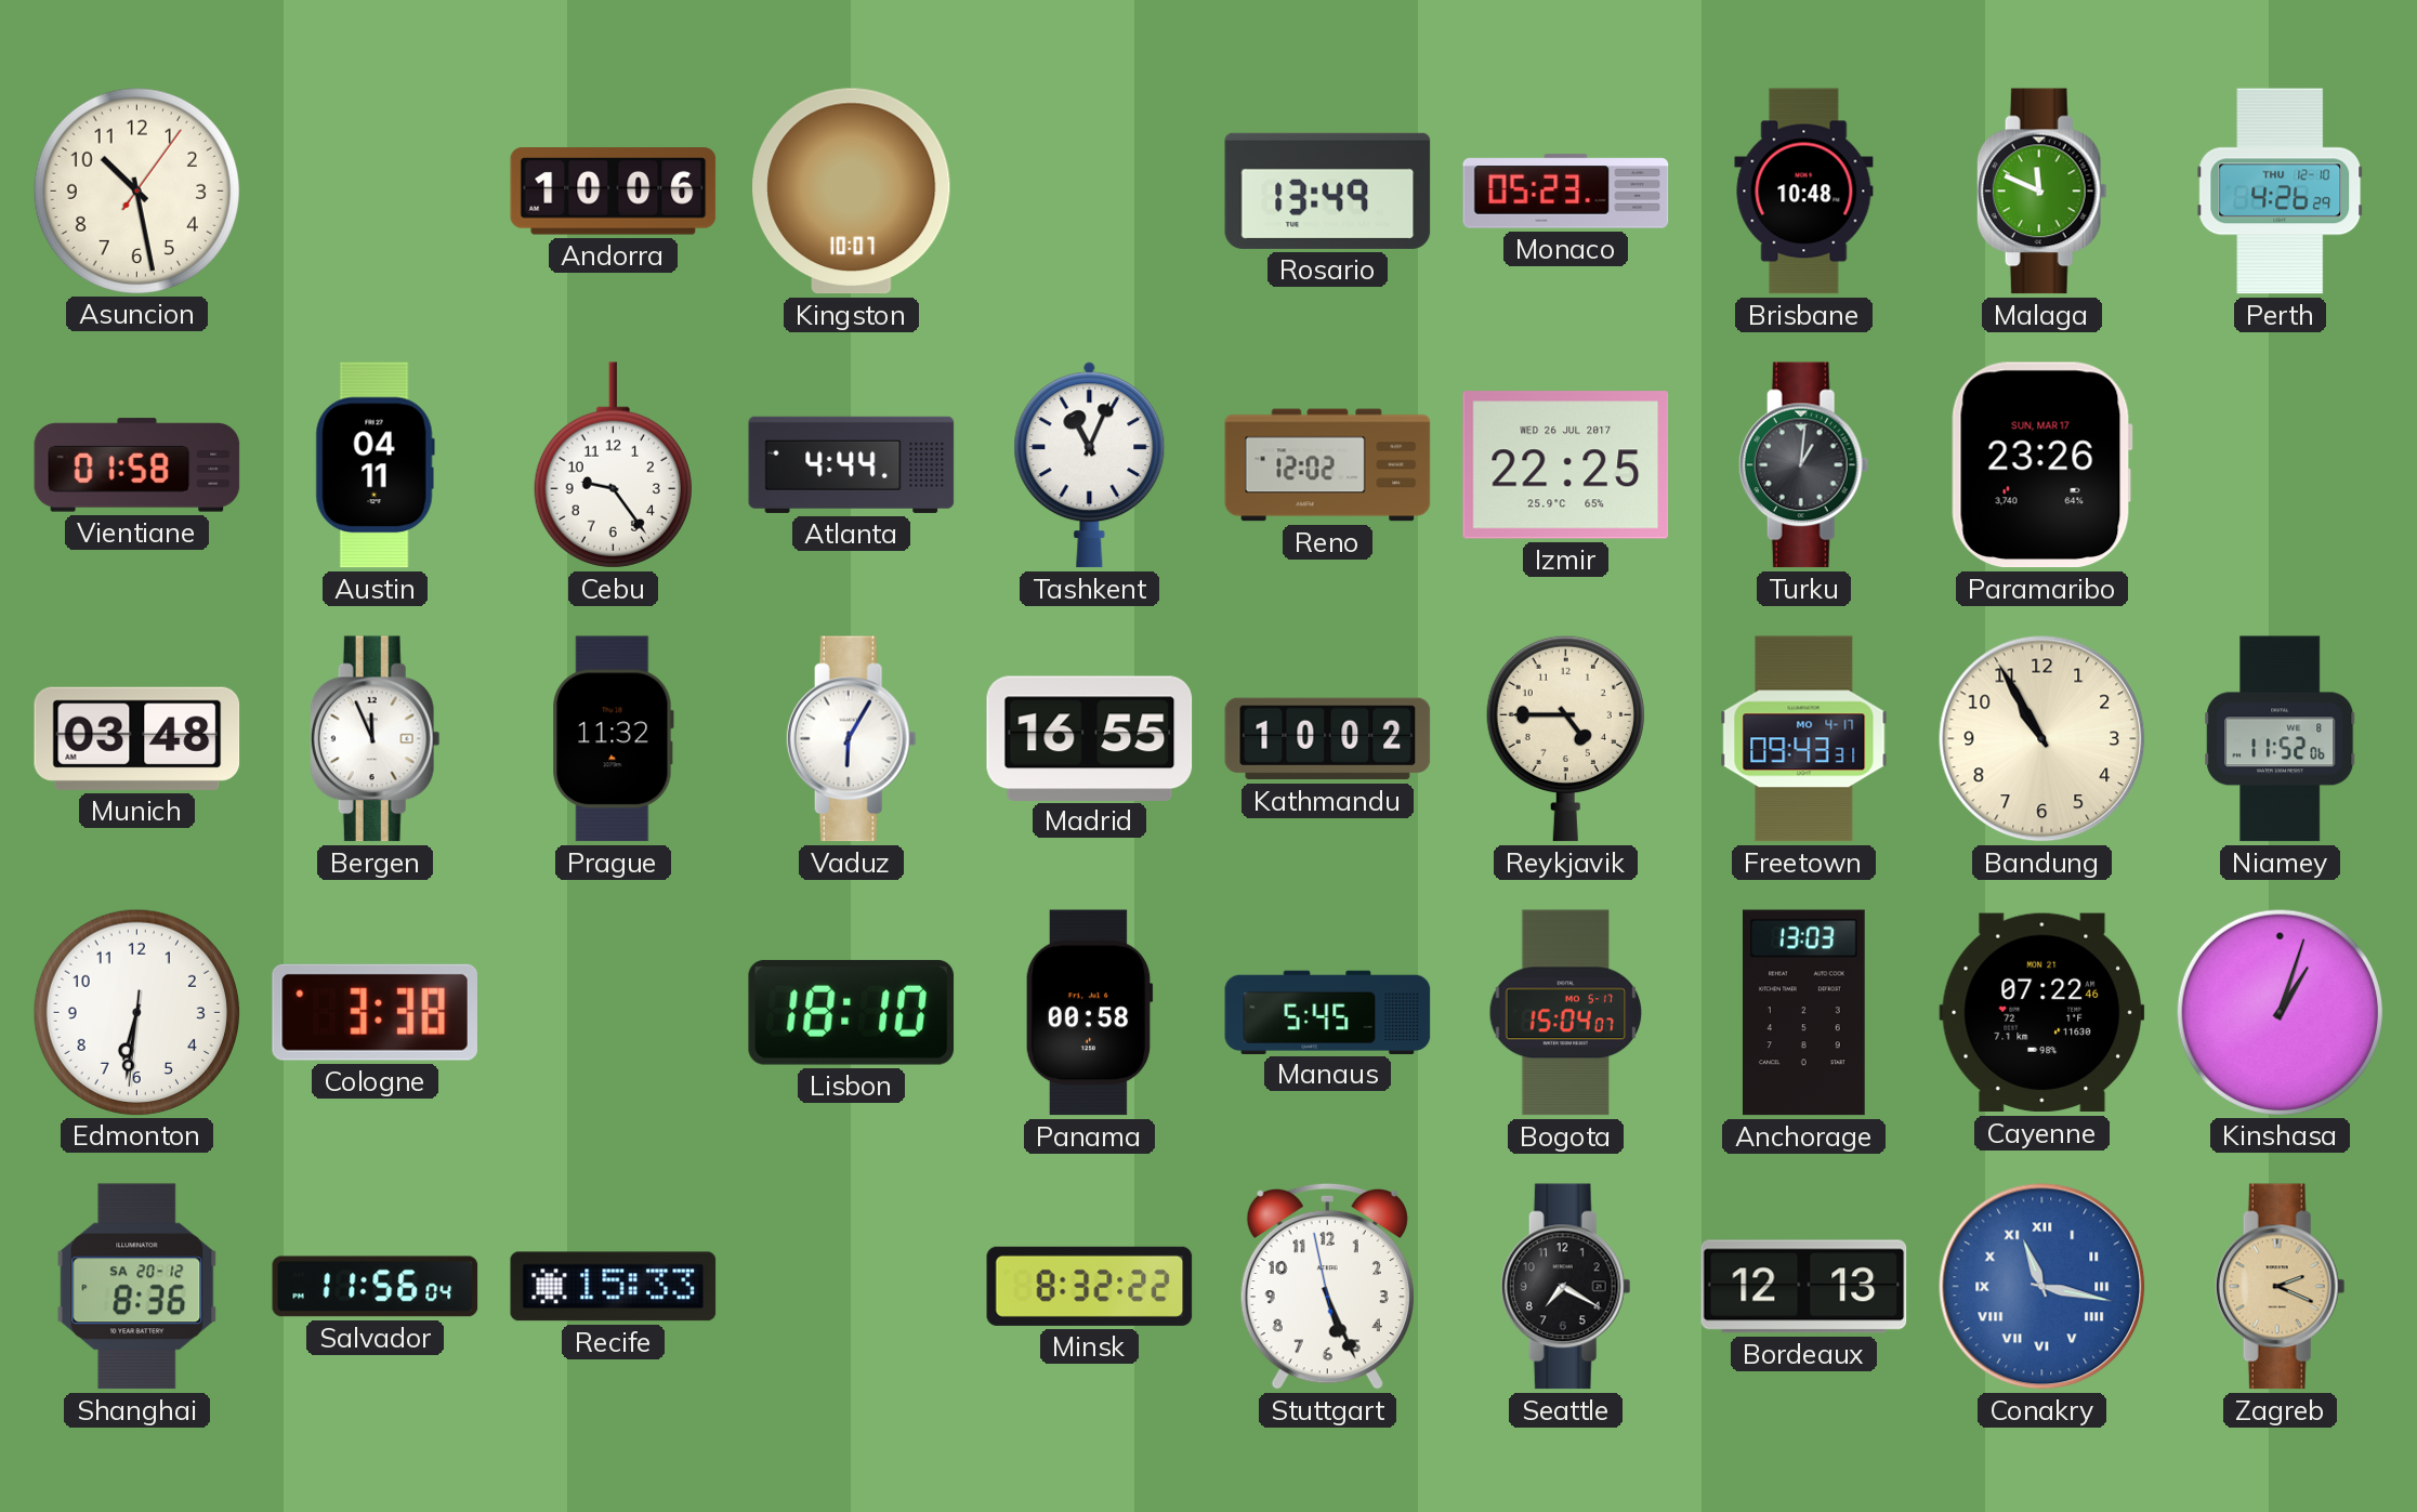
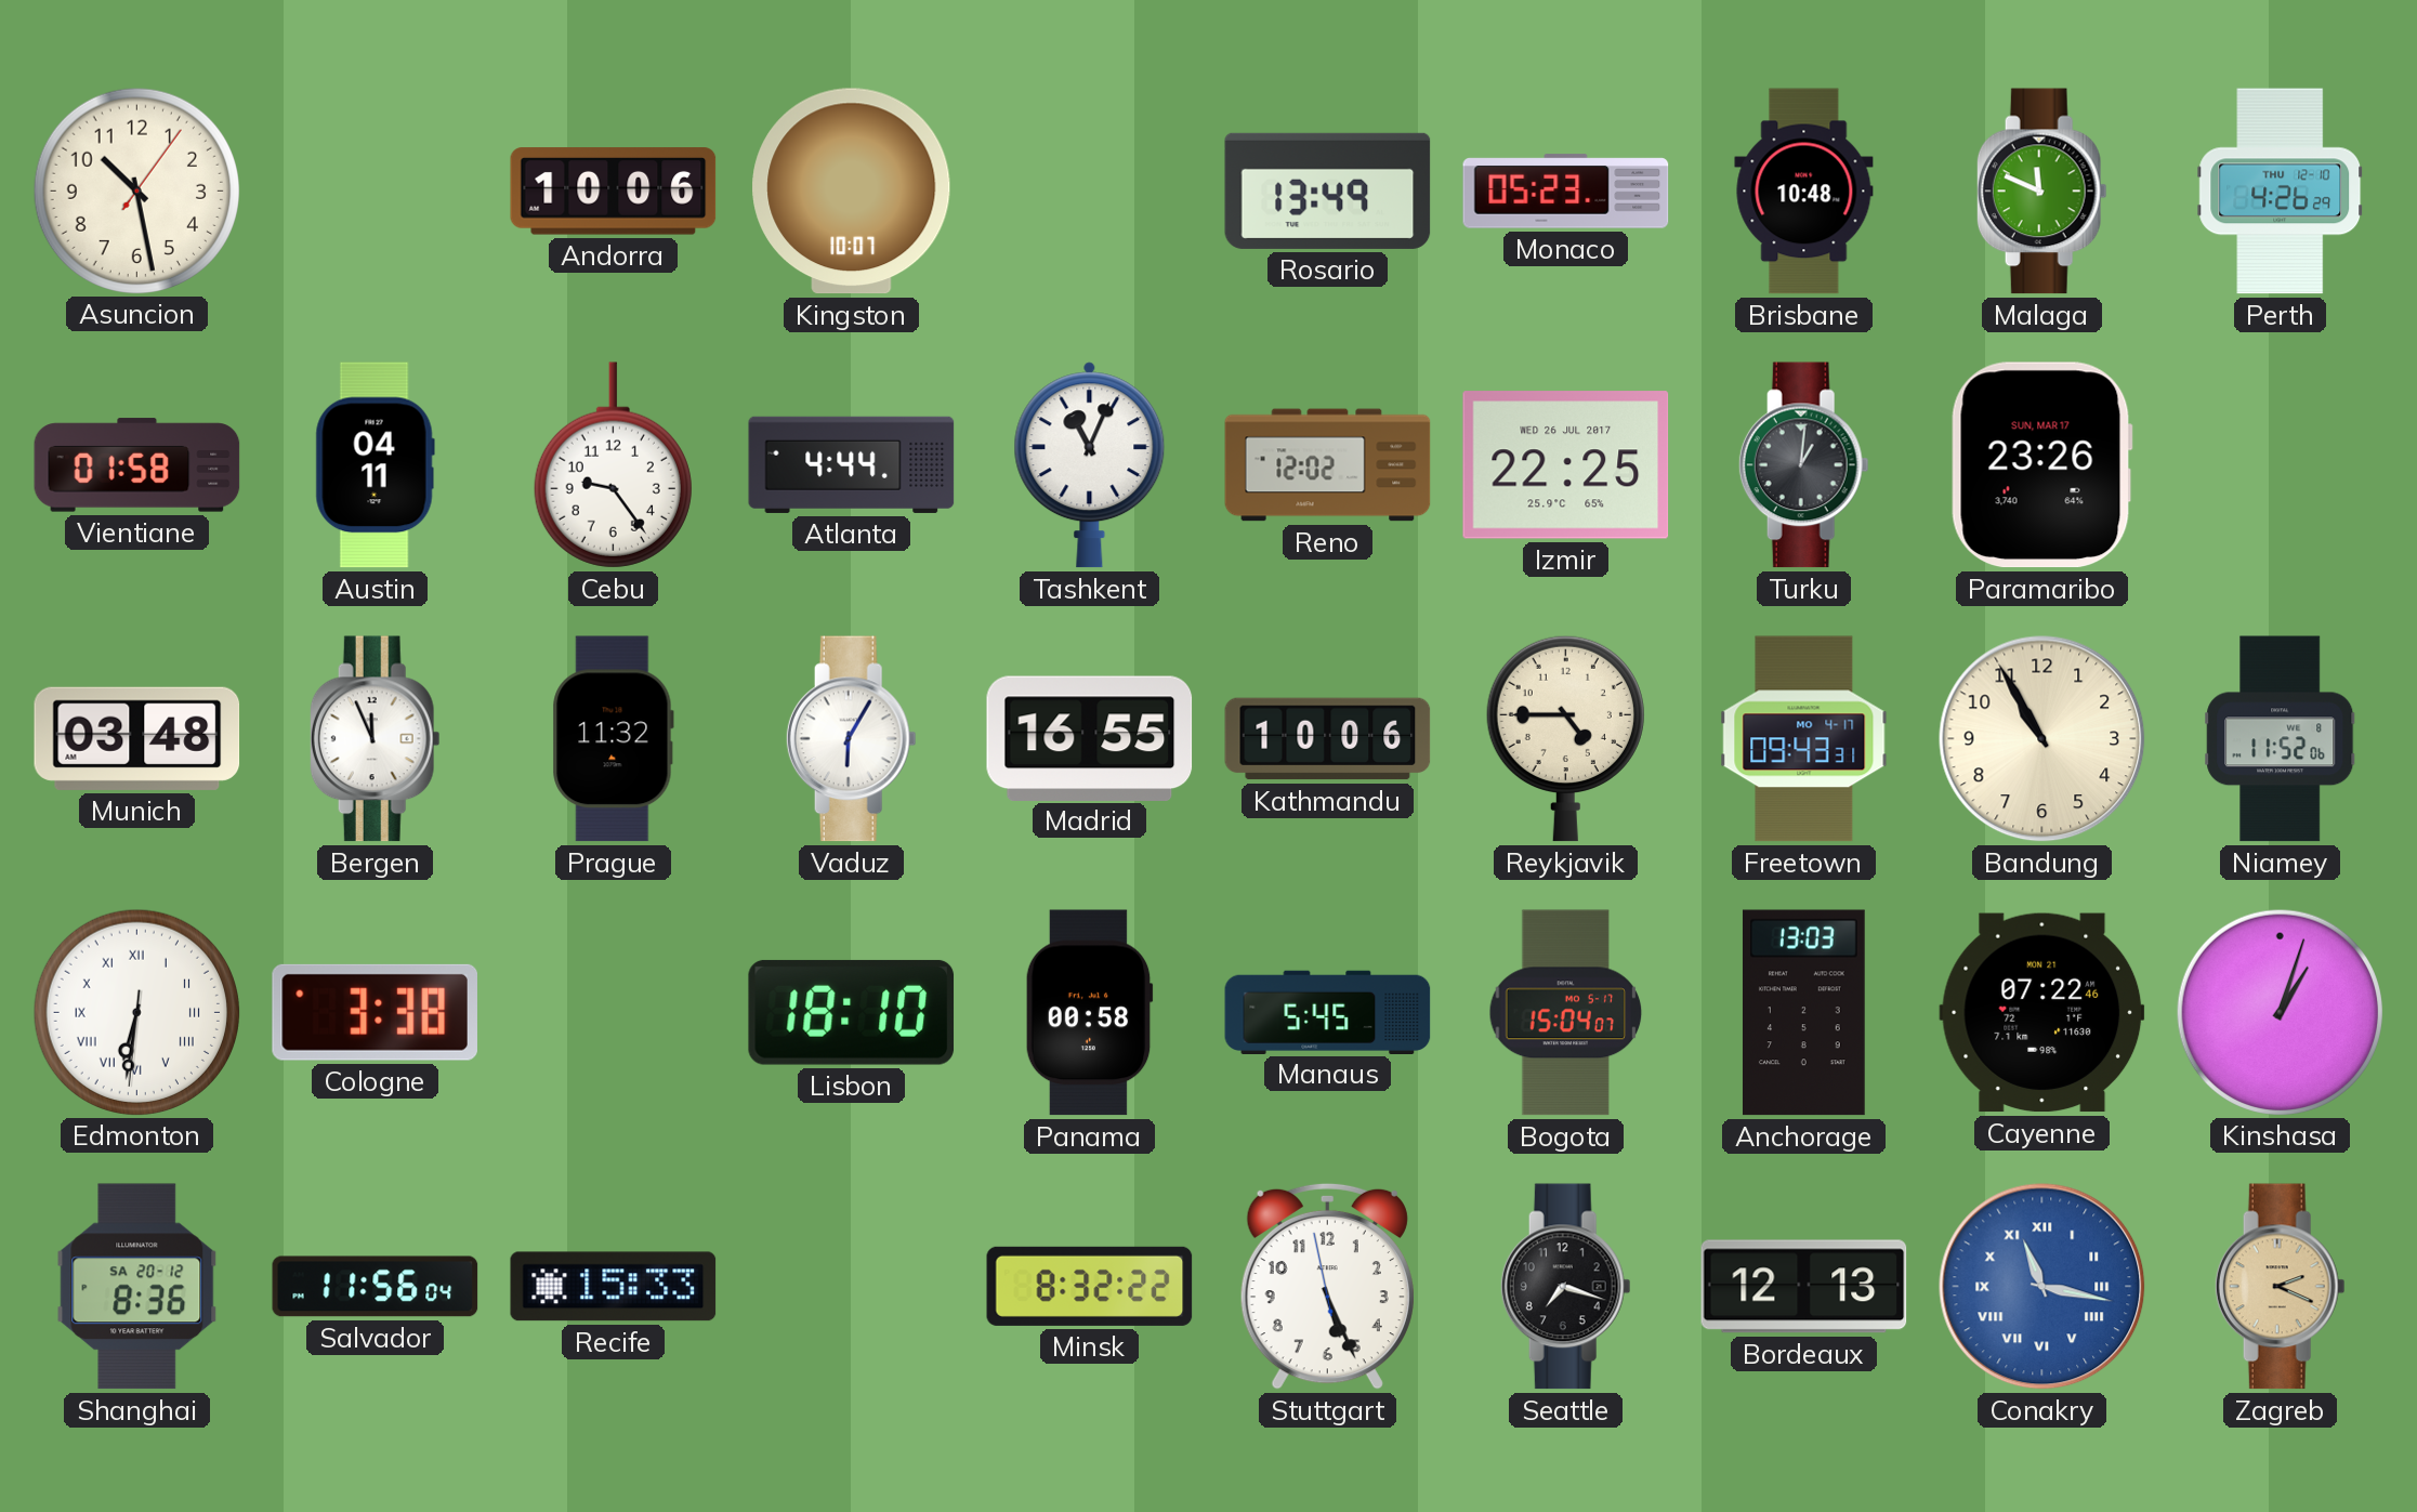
Kathmandu: 10:02 -> 10:06
Edmonton numerals: Arabic -> Roman
Seattle: 7:20 -> 7:18
